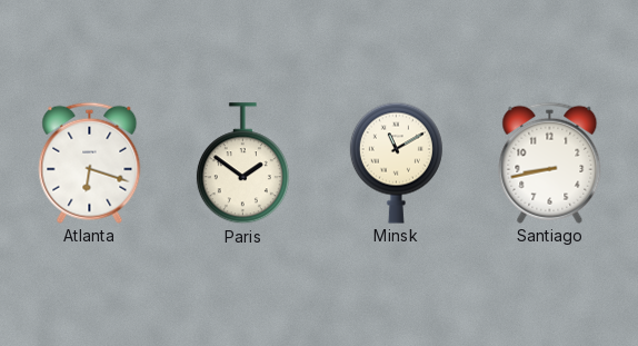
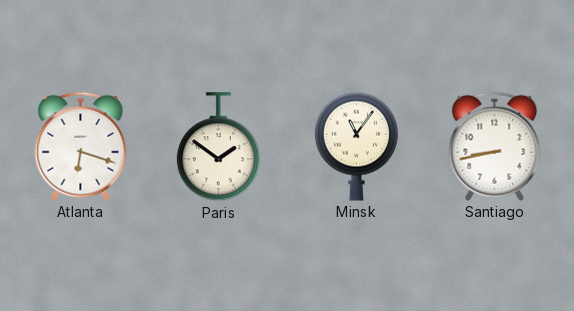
Minsk: 11:10 -> 11:06
